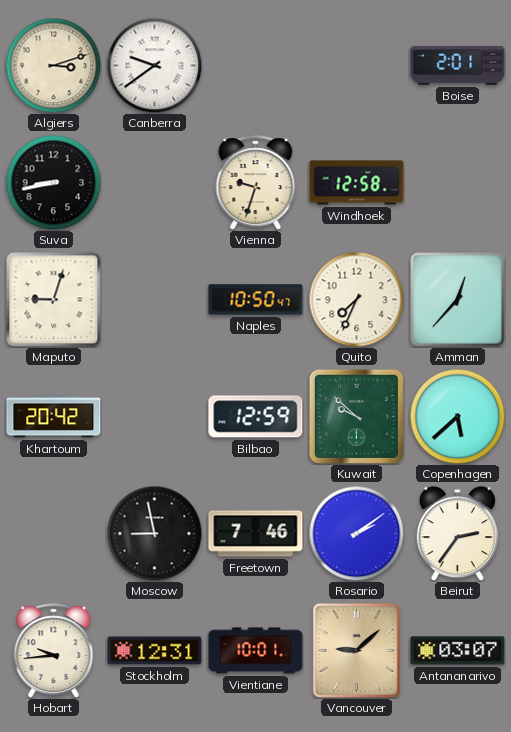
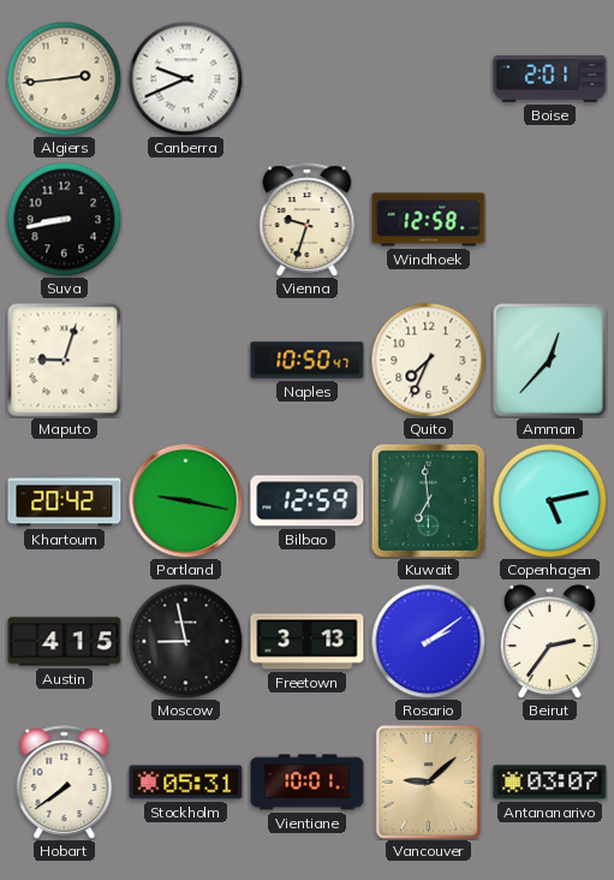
Algiers: 3:12 -> 2:44
Canberra: 9:39 -> 9:41
Portland: none -> 9:17
Kuwait: 9:52 -> 6:59
Copenhagen: 5:38 -> 5:13
Austin: none -> 4:15
Freetown: 7:46 -> 3:13
Hobart: 9:44 -> 7:39
Stockholm: 12:31 -> 05:31
